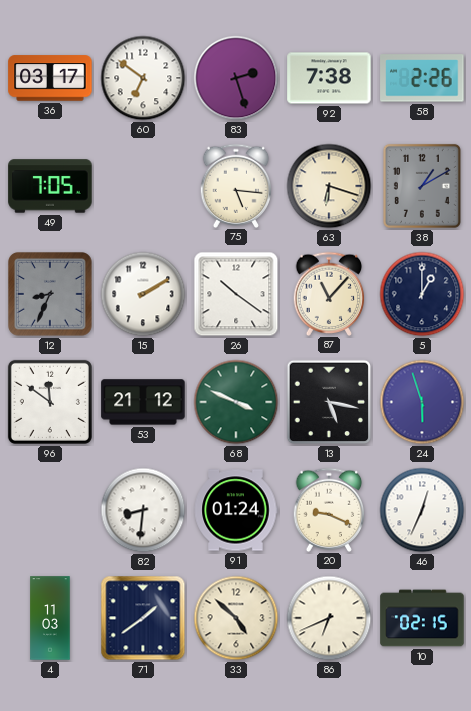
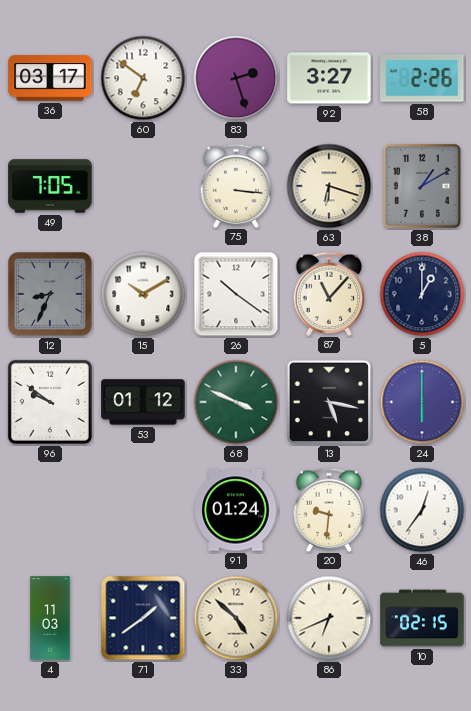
92: 7:38 -> 3:27
75: 5:16 -> 3:16
15: 2:10 -> 10:10
96: 11:51 -> 9:51
53: 21:12 -> 01:12
24: 5:57 -> 6:00
82: 8:31 -> none
20: 9:19 -> 9:31
46: 12:34 -> 12:36
